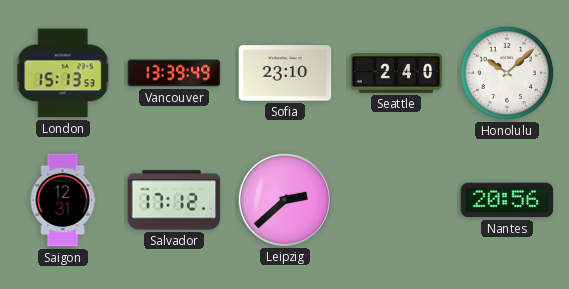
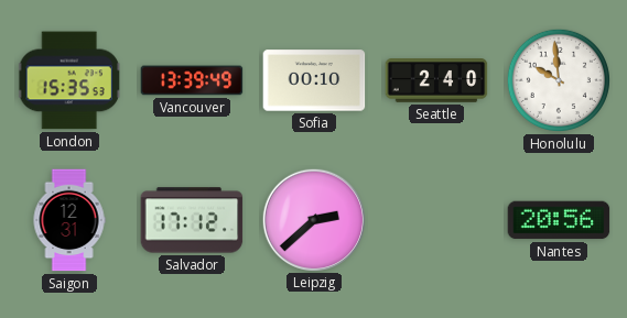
London: 15:13 -> 15:35
Sofia: 23:10 -> 00:10
Honolulu: 10:08 -> 9:59
